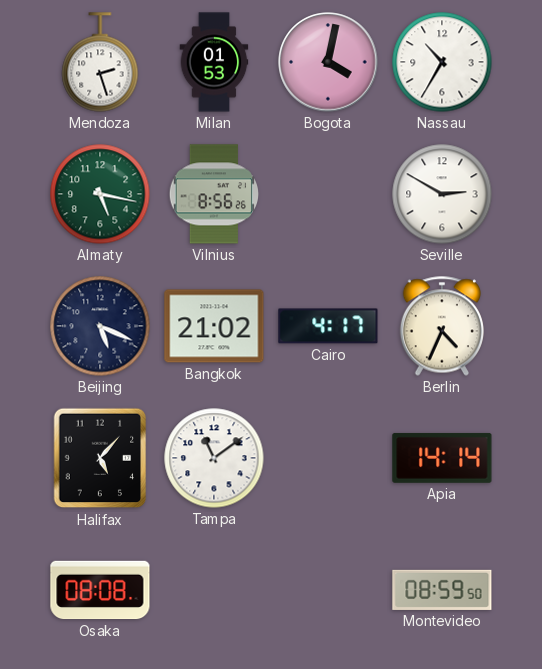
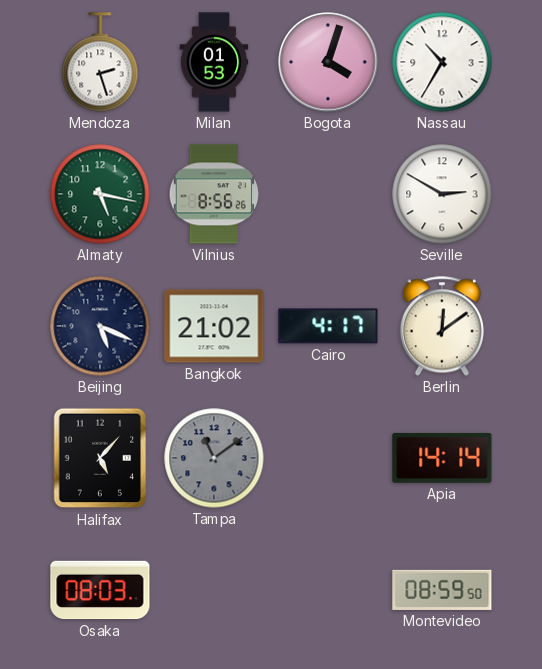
Bogota: 4:02 -> 4:03
Berlin: 4:34 -> 12:09
Tampa dial: white -> grey
Osaka: 08:08 -> 08:03
